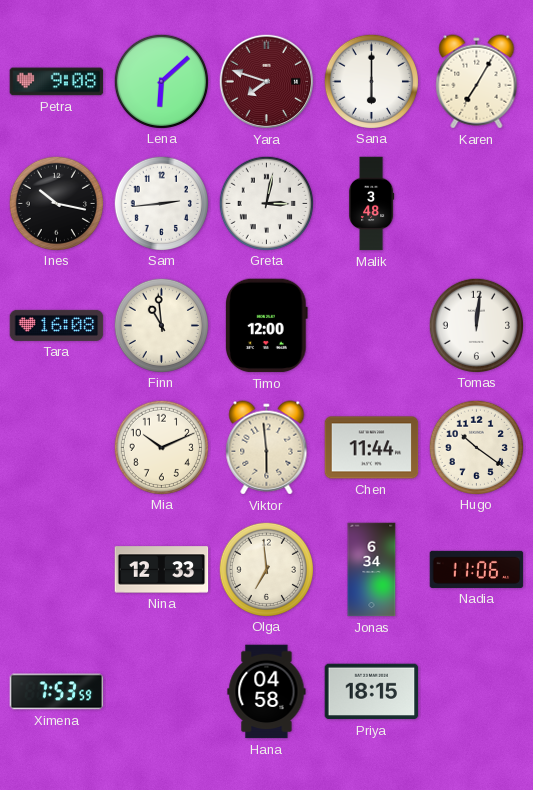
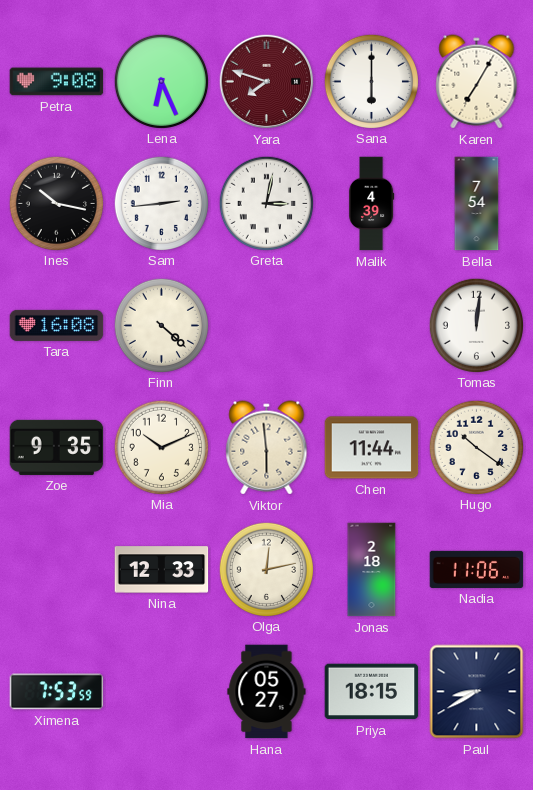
Lena: 6:08 -> 6:26
Malik: 3:48 -> 4:39
Bella: none -> 7:54
Finn: 10:59 -> 4:22
Timo: 12:00 -> none
Zoe: none -> 9:35
Olga: 6:59 -> 12:13
Jonas: 6:34 -> 2:18
Hana: 04:58 -> 05:27
Paul: none -> 8:40
